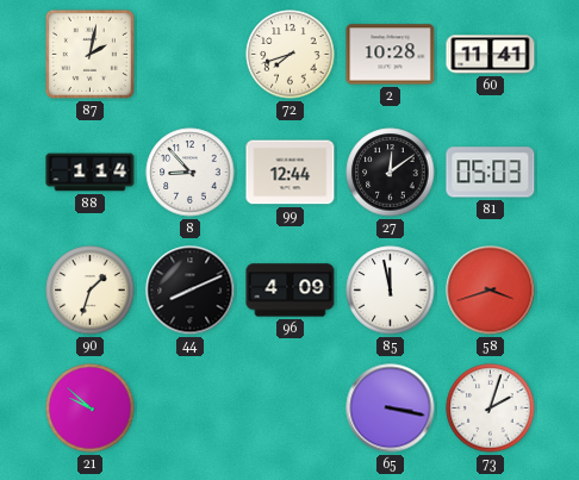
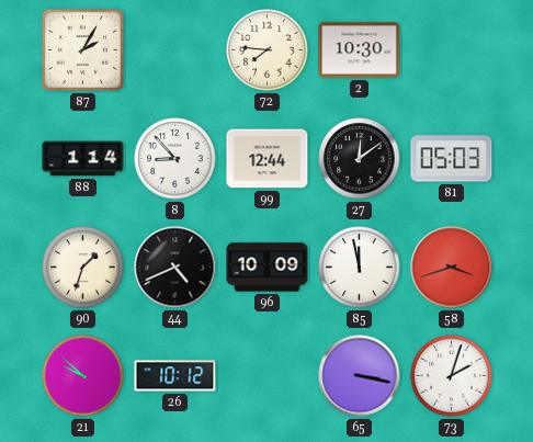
87: 2:02 -> 2:05
72: 7:42 -> 7:46
2: 10:28 -> 10:30
60: 11:41 -> none
44: 8:11 -> 4:41
96: 4:09 -> 10:09
26: none -> 10:12
